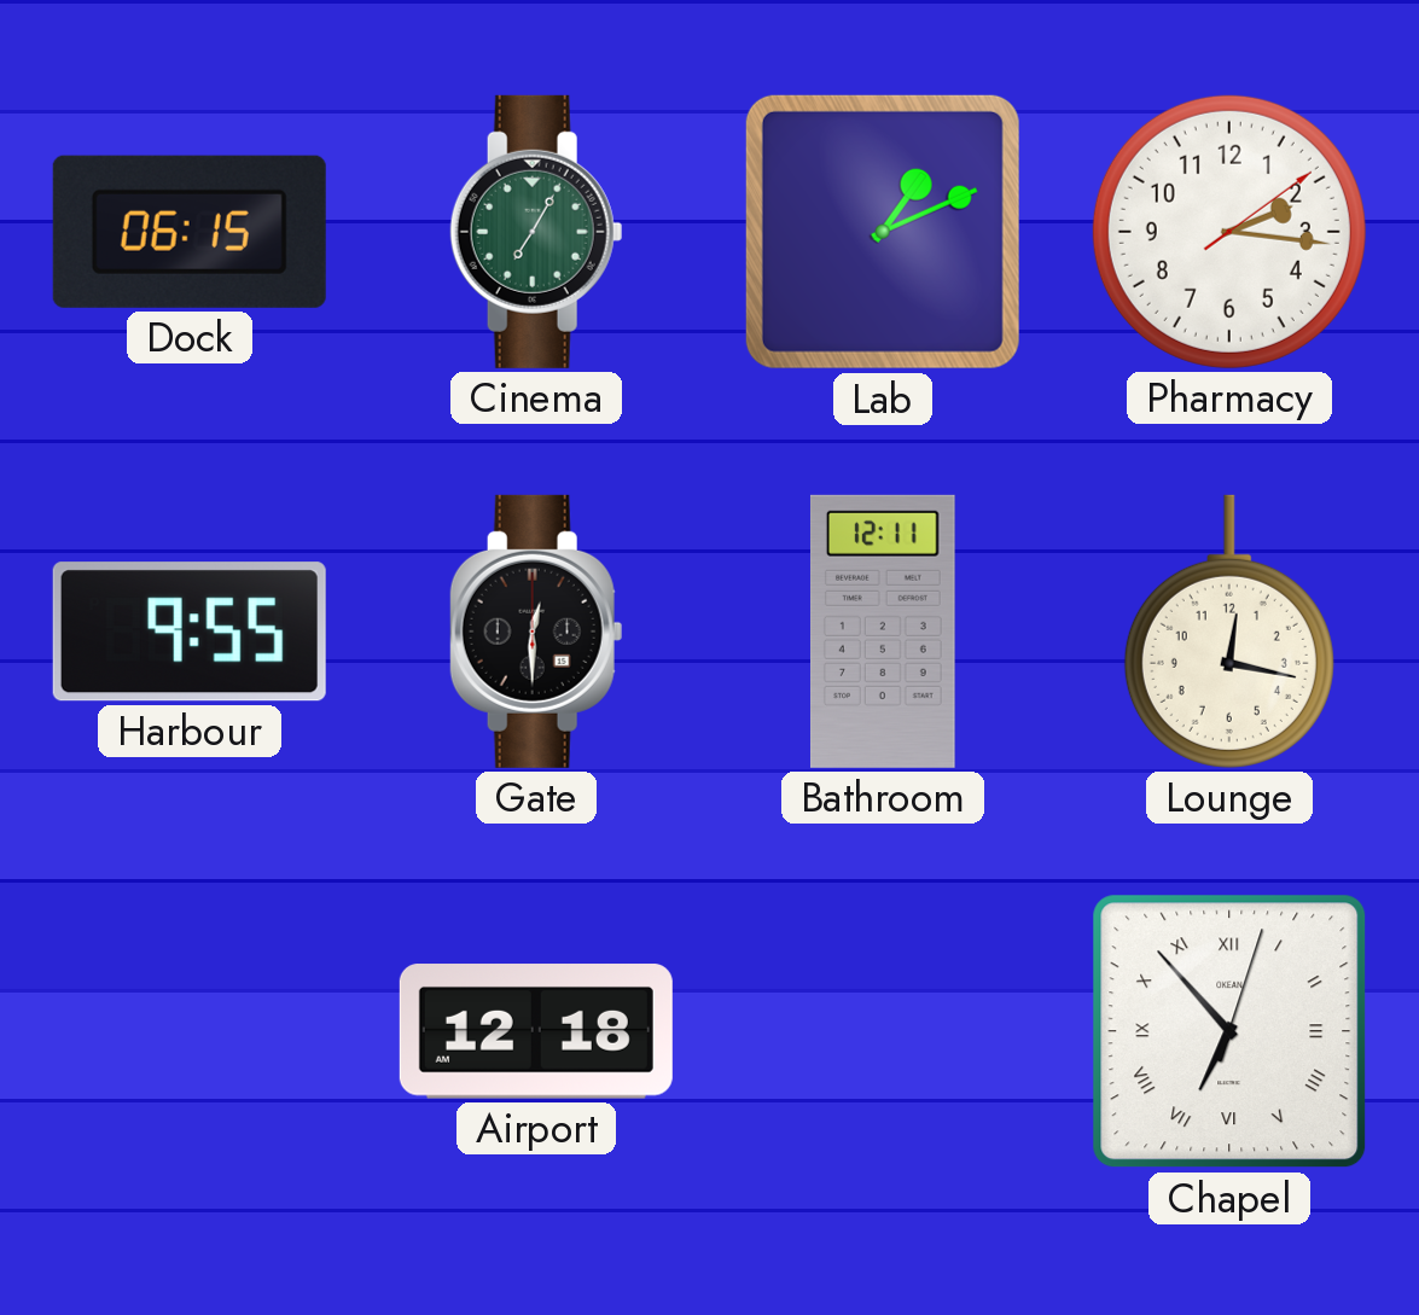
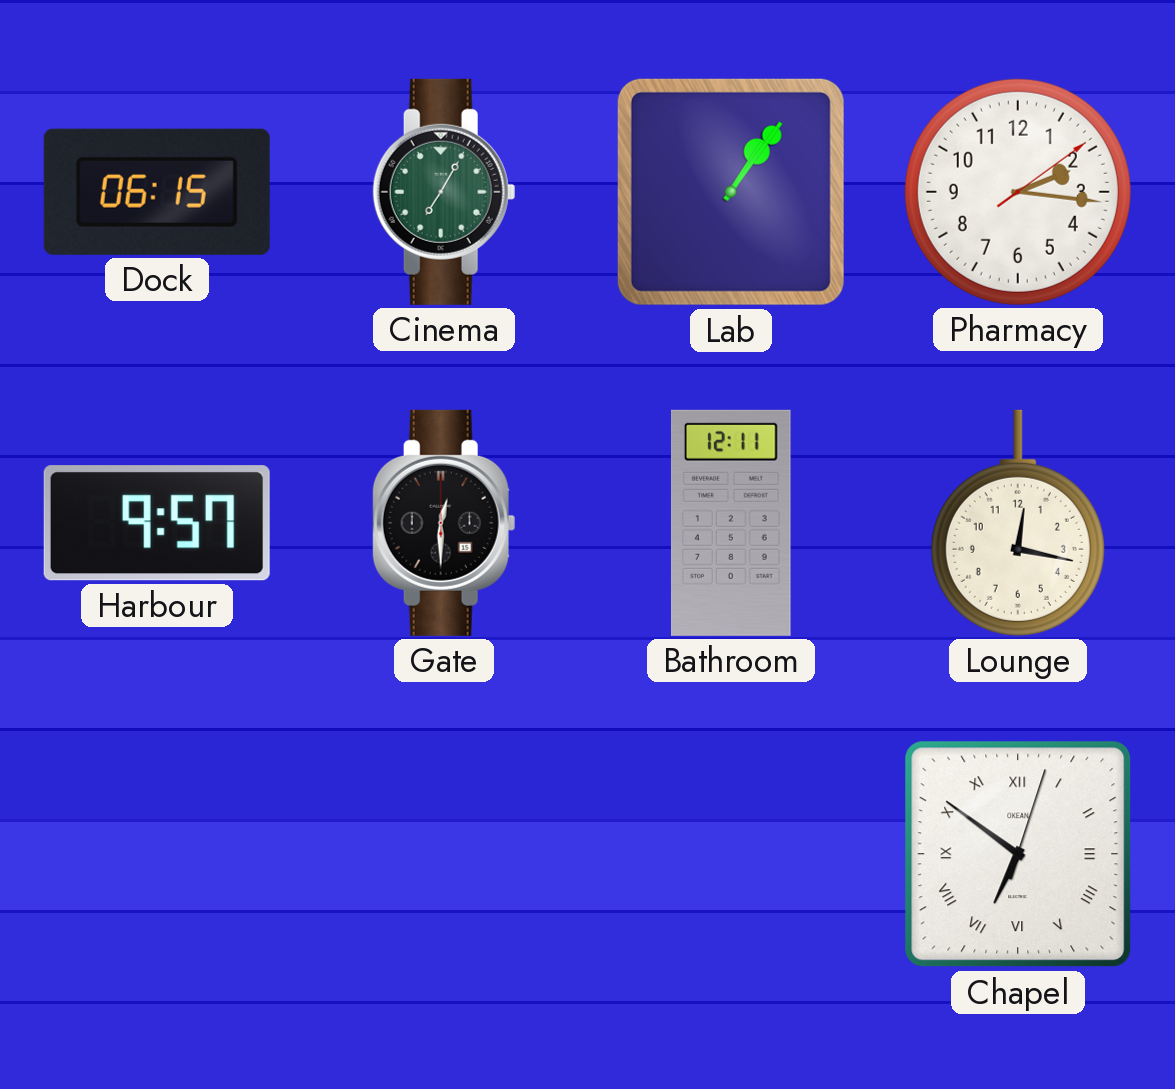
Lab: 1:11 -> 1:06
Harbour: 9:55 -> 9:57
Airport: 12:18 -> none
Chapel: 6:53 -> 6:51
